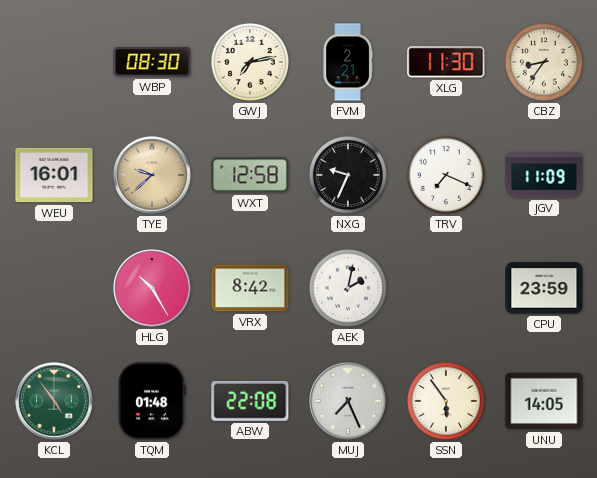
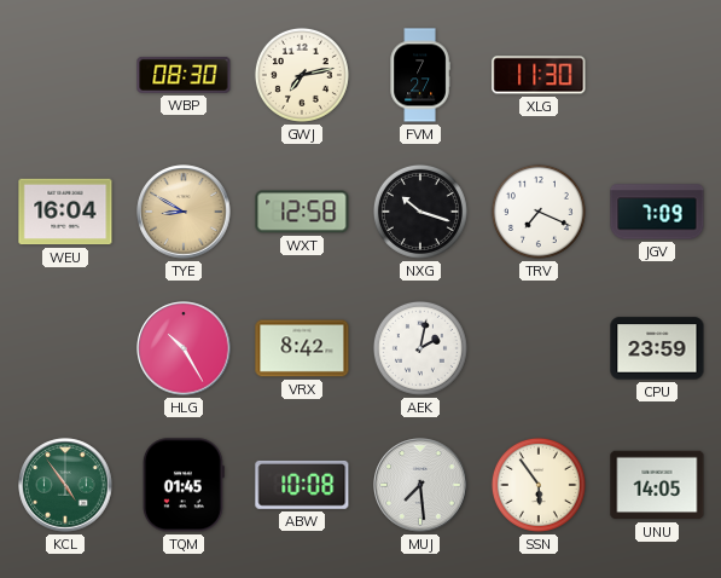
FVM: 2:21 -> 7:27
CBZ: 8:36 -> none
WEU: 16:01 -> 16:04
TYE: 9:38 -> 8:50
NXG: 9:34 -> 10:18
JGV: 11:09 -> 7:09
TQM: 01:48 -> 01:45
ABW: 22:08 -> 10:08
MUJ: 7:26 -> 7:29
